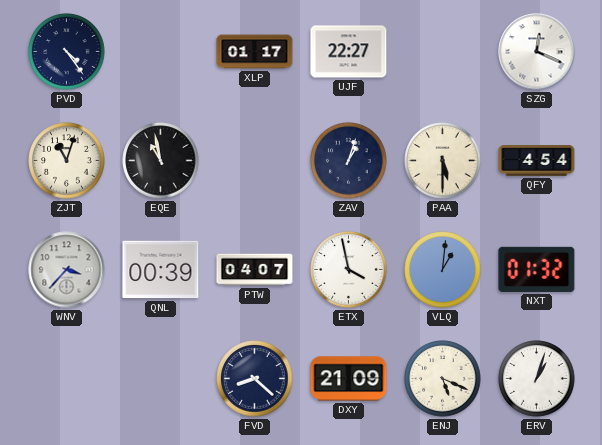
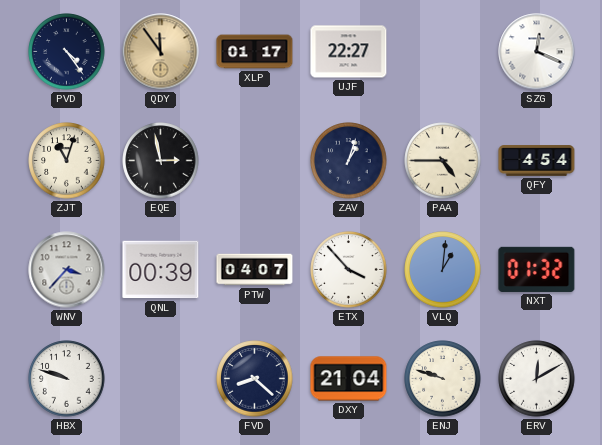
QDY: none -> 11:54
EQE: 10:58 -> 2:58
PAA: 5:30 -> 4:45
ETX: 3:58 -> 3:53
HBX: none -> 9:48
DXY: 21:09 -> 21:04
ENJ: 5:19 -> 9:48
ERV: 1:03 -> 12:10
